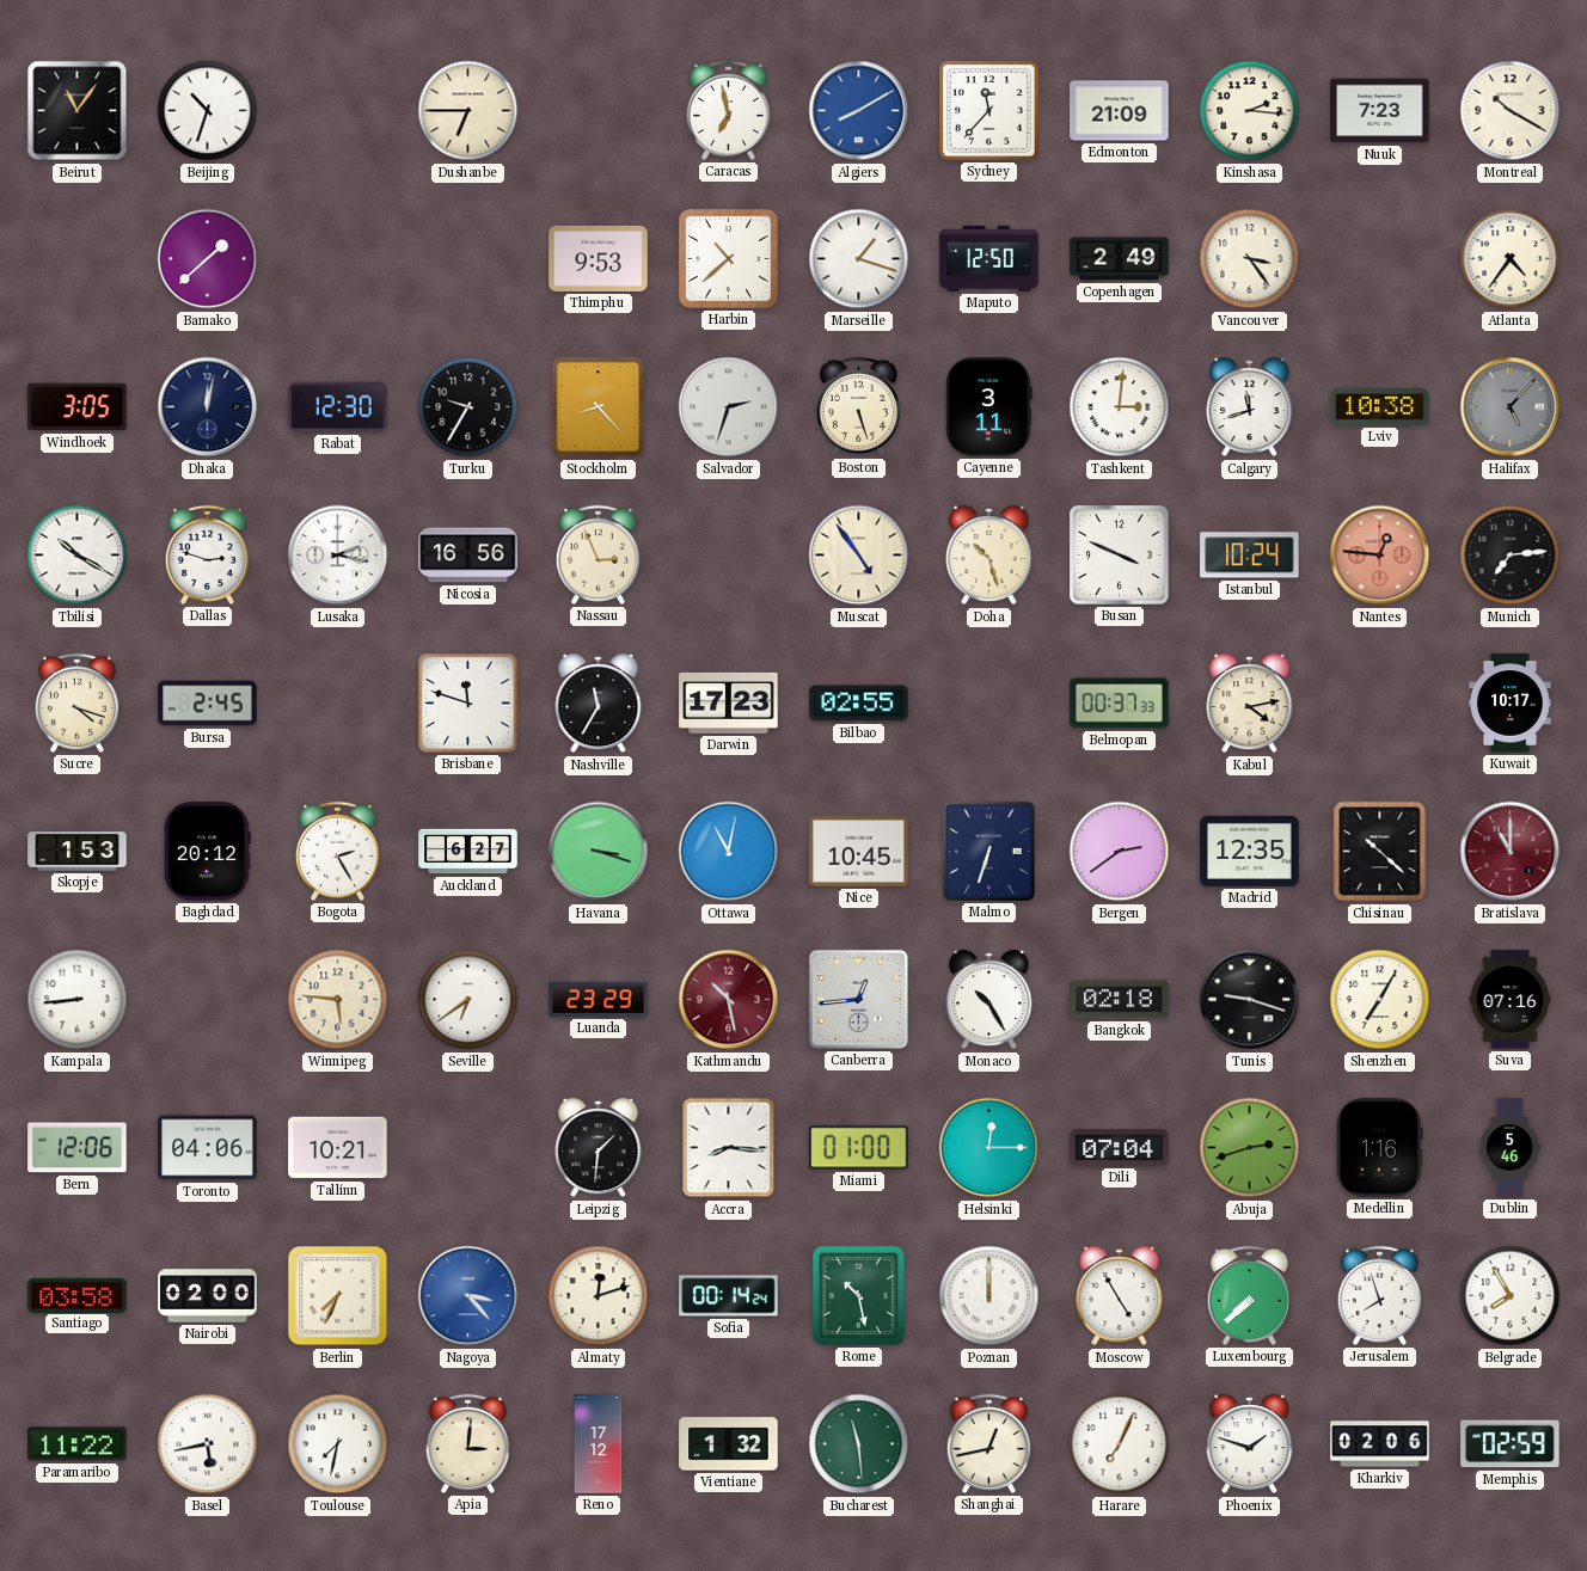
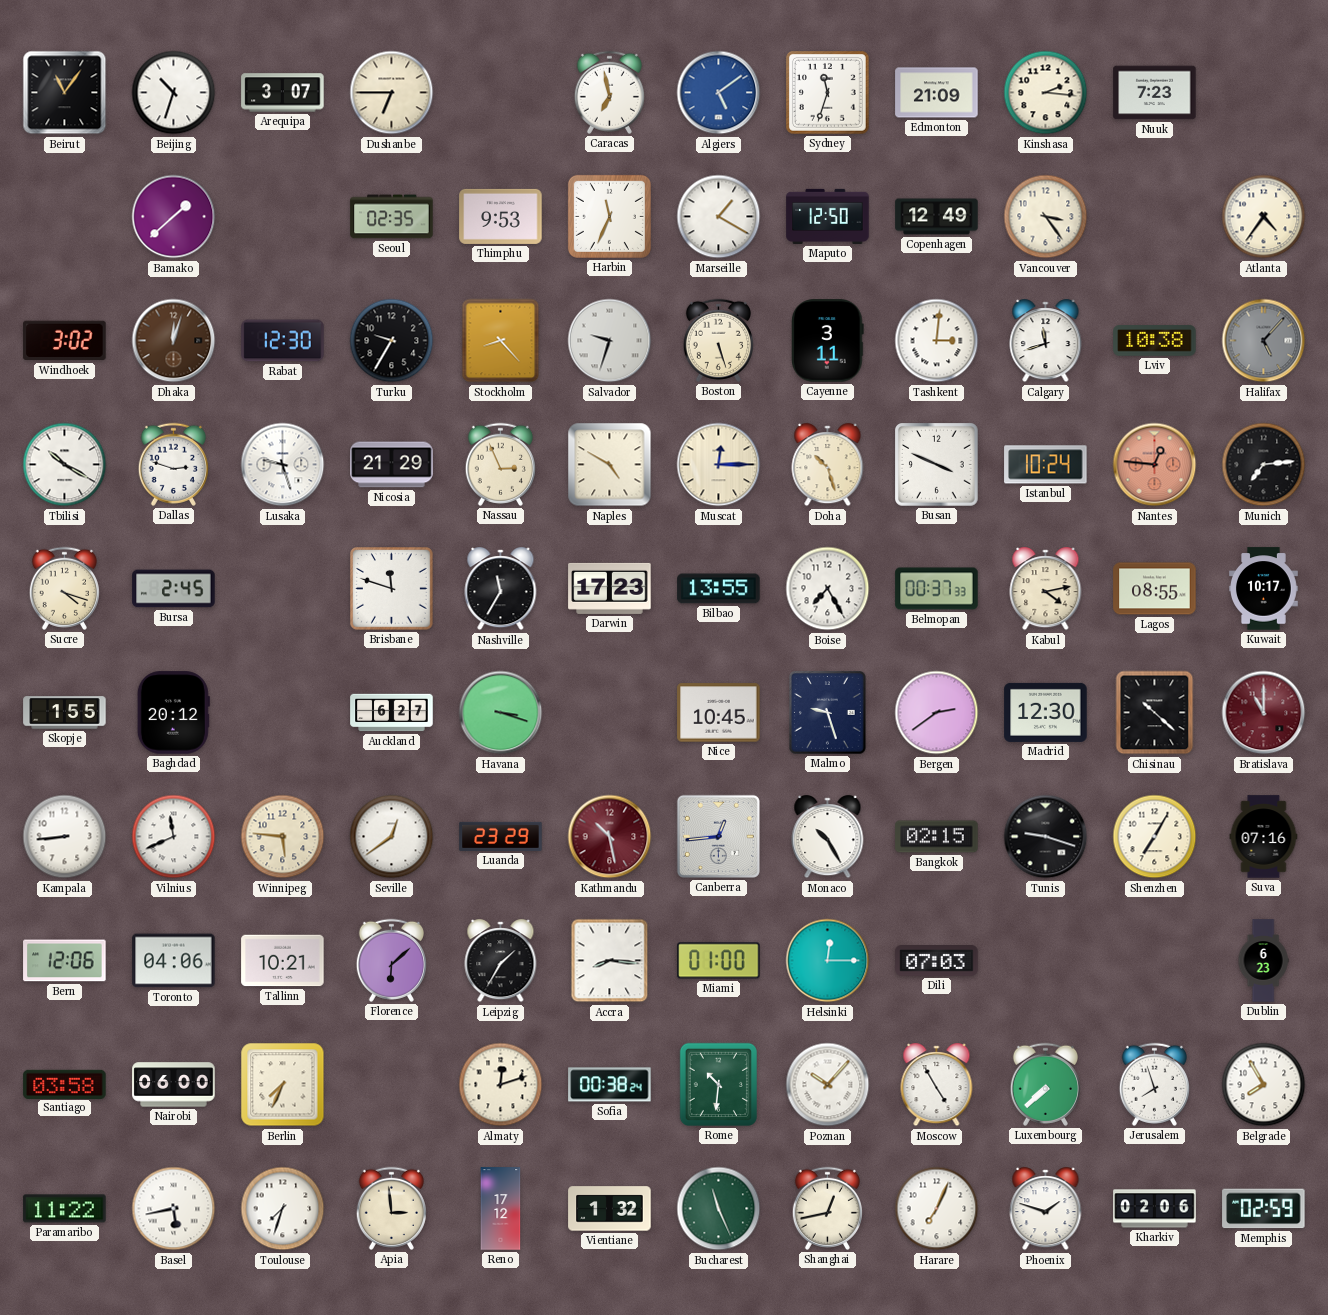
Arequipa: none -> 3:07
Algiers: 8:10 -> 5:09
Sydney: 11:37 -> 11:33
Montreal: 10:20 -> none
Seoul: none -> 02:35
Harbin: 10:38 -> 11:34
Marseille: 1:18 -> 1:20
Copenhagen: 2:49 -> 12:49
Windhoek: 3:05 -> 3:02
Dhaka: 12:02 -> 12:03
Dhaka dial: navy -> brown
Salvador: 2:33 -> 9:33
Lusaka: 2:17 -> 9:27
Nicosia: 16:56 -> 21:29
Naples: none -> 4:50
Muscat: 4:54 -> 12:15
Bilbao: 02:55 -> 13:55
Boise: none -> 7:25
Lagos: none -> 08:55
Skopje: 1:53 -> 1:55
Bogota: 2:25 -> none
Ottawa: 11:02 -> none
Malmo: 6:33 -> 9:27
Madrid: 12:35 -> 12:30
Vilnius: none -> 11:41
Seville: 6:39 -> 12:39
Bangkok: 02:18 -> 02:15
Florence: none -> 6:08
Leipzig: 1:31 -> 1:35
Dili: 07:04 -> 07:03
Abuja: 2:42 -> none
Medellin: 1:16 -> none
Dublin: 5:46 -> 6:23
Nairobi: 02:00 -> 06:00
Nagoya: 3:23 -> none
Sofia: 00:14 -> 00:38
Rome: 10:28 -> 10:31
Poznan: 12:00 -> 10:07
Toulouse: 7:32 -> 7:33
Apia: 3:01 -> 2:59
Bucharest: 11:29 -> 11:26
